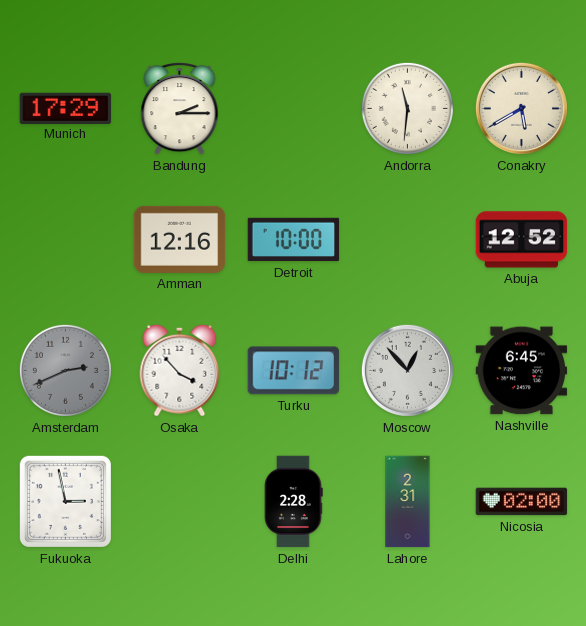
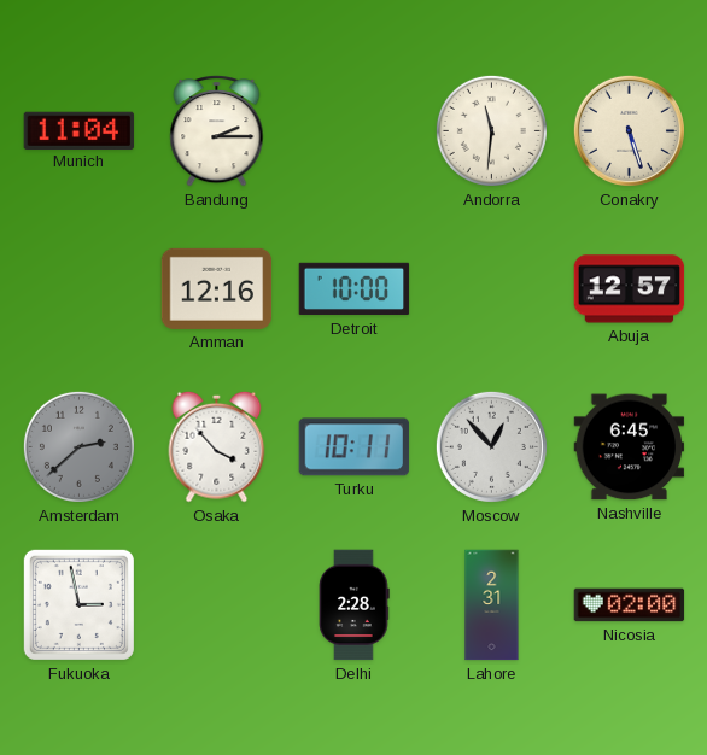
Munich: 17:29 -> 11:04
Conakry: 5:40 -> 5:27
Abuja: 12:52 -> 12:57
Amsterdam: 2:41 -> 2:38
Turku: 10:12 -> 10:11
